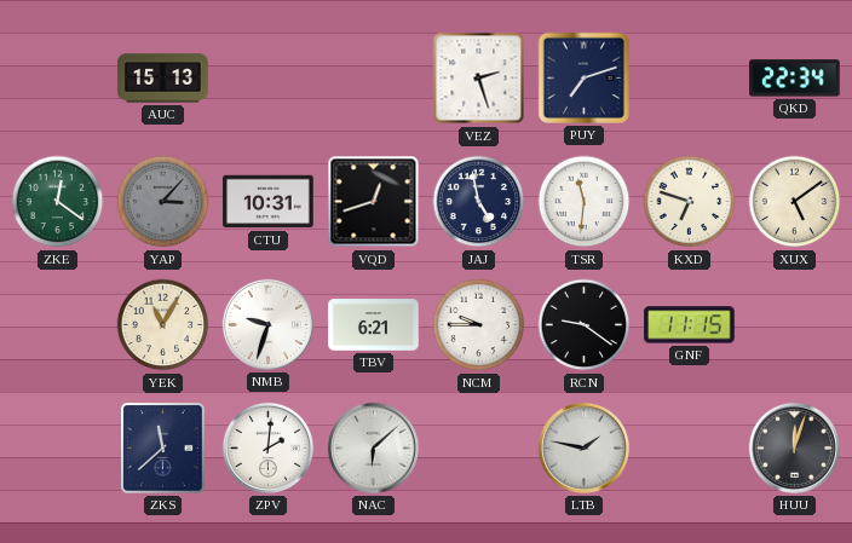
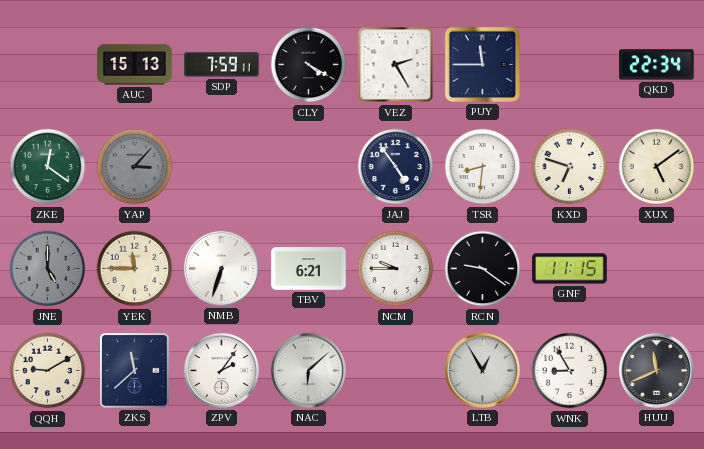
SDP: none -> 7:59
CLY: none -> 4:20
VEZ: 2:27 -> 2:25
PUY: 7:12 -> 11:45
CTU: 10:31 -> none
VQD: 12:42 -> none
JAJ: 4:58 -> 4:54
TSR: 11:31 -> 8:31
JNE: none -> 5:00
YEK: 11:05 -> 11:45
NMB: 9:33 -> 6:33
QQH: none -> 9:10
ZPV: 2:01 -> 2:06
LTB: 1:47 -> 12:55
WNK: none -> 8:55
HUU: 12:03 -> 11:41
